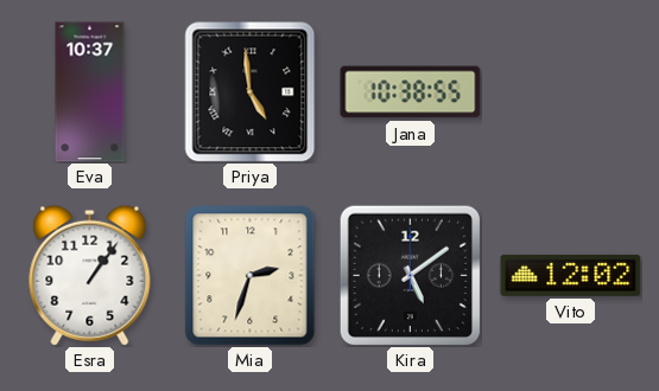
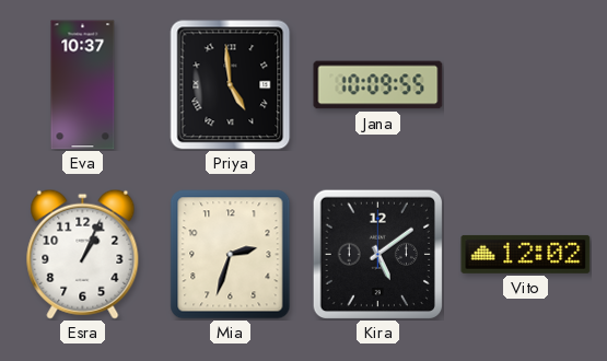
Jana: 10:38 -> 10:09
Esra: 1:06 -> 1:04
